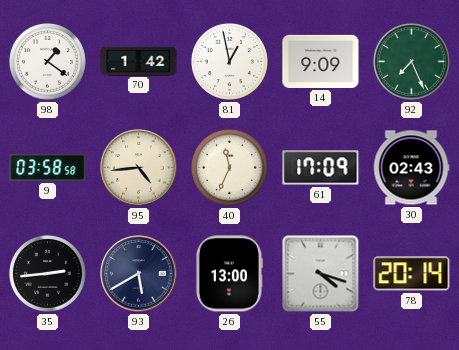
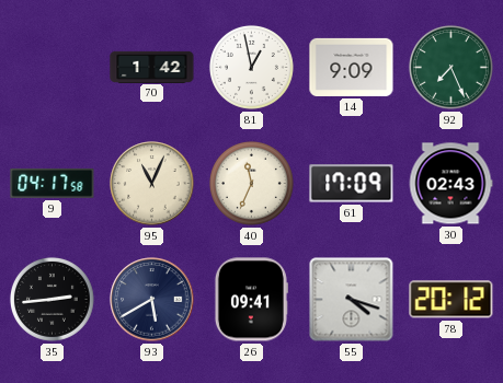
98: 1:21 -> none
9: 03:58 -> 04:17
95: 4:44 -> 11:04
26: 13:00 -> 09:41
78: 20:14 -> 20:12
